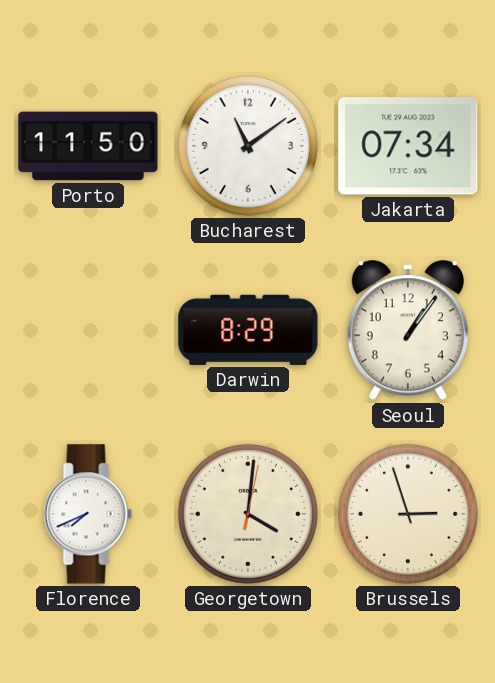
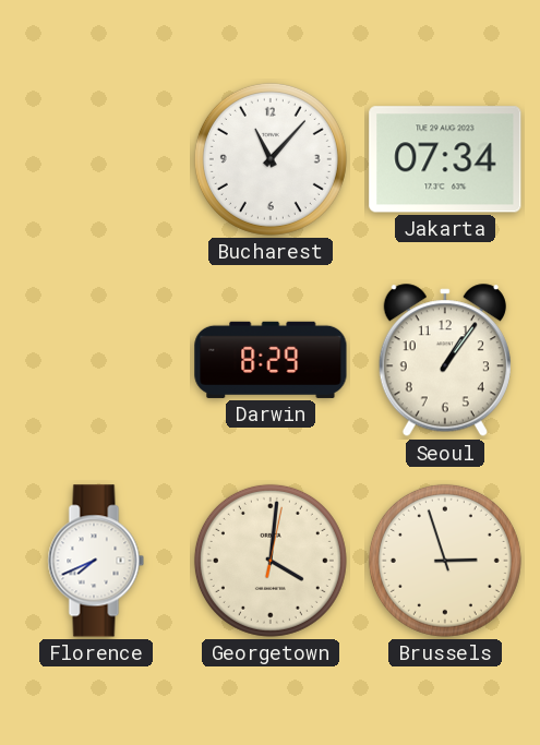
Porto: 11:50 -> none
Bucharest: 11:09 -> 11:07
